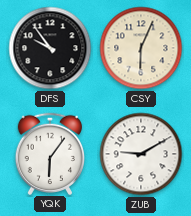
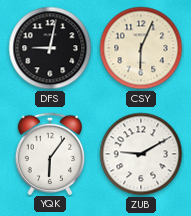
DFS: 9:54 -> 9:02
